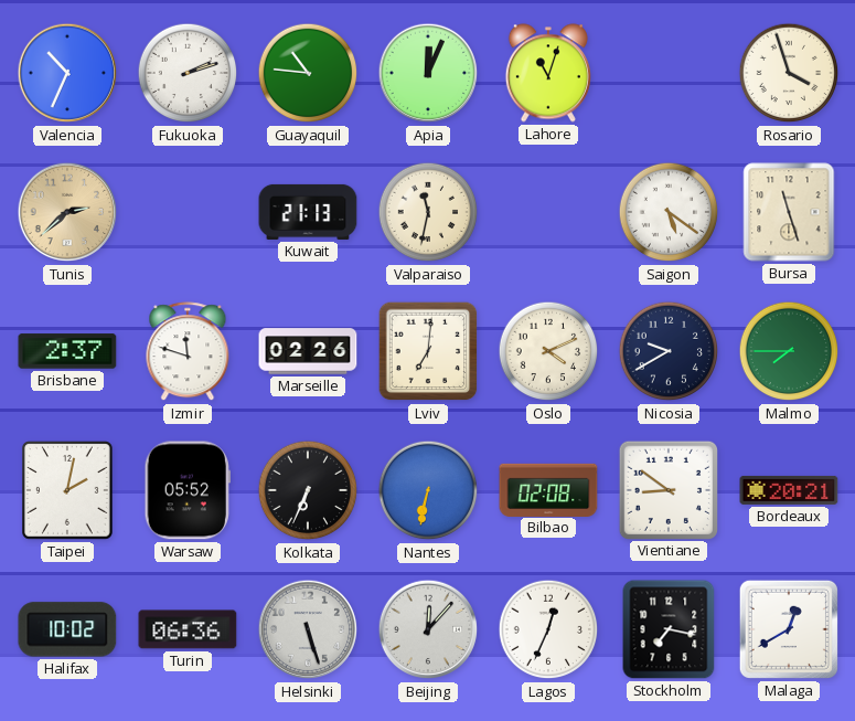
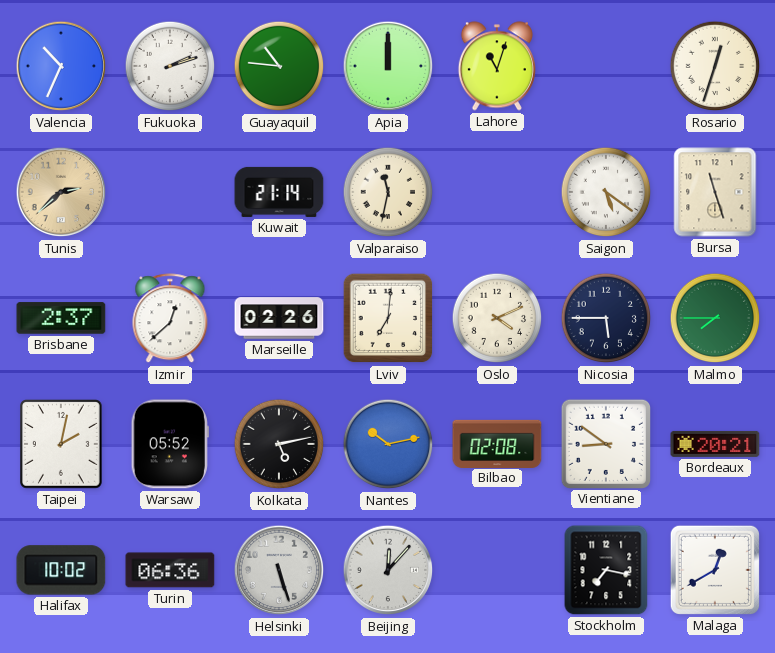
Apia: 12:04 -> 12:00
Rosario: 3:57 -> 12:33
Kuwait: 21:13 -> 21:14
Izmir: 11:48 -> 12:38
Nicosia: 9:40 -> 5:45
Kolkata: 6:34 -> 5:13
Nantes: 6:32 -> 10:13
Lagos: 12:34 -> none
